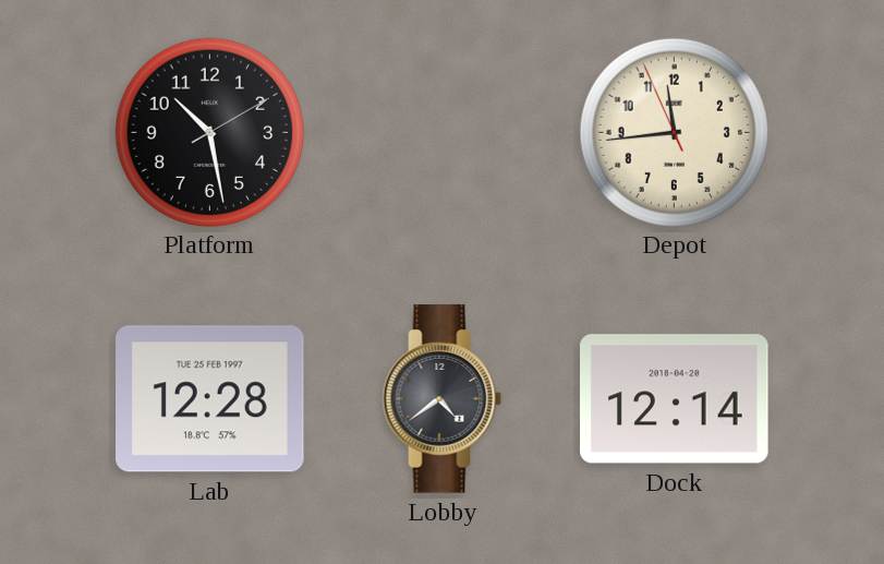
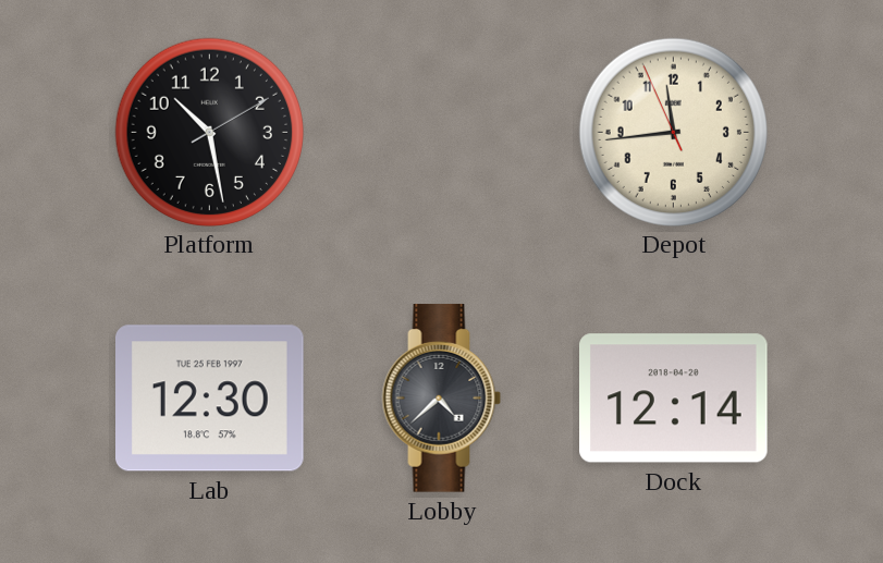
Lab: 12:28 -> 12:30
Lobby: 4:39 -> 4:38
